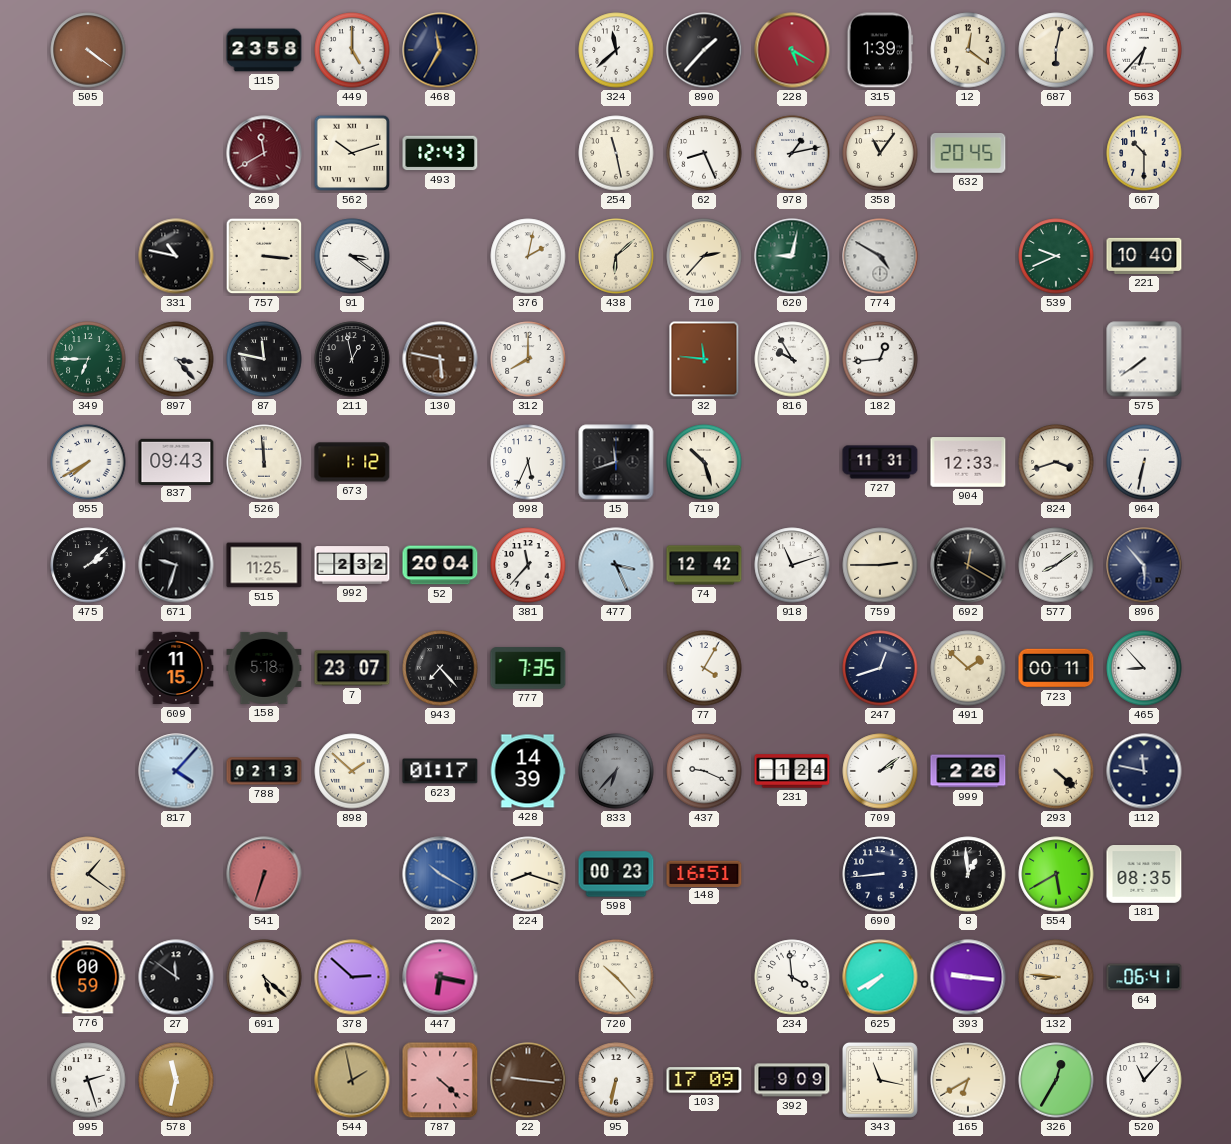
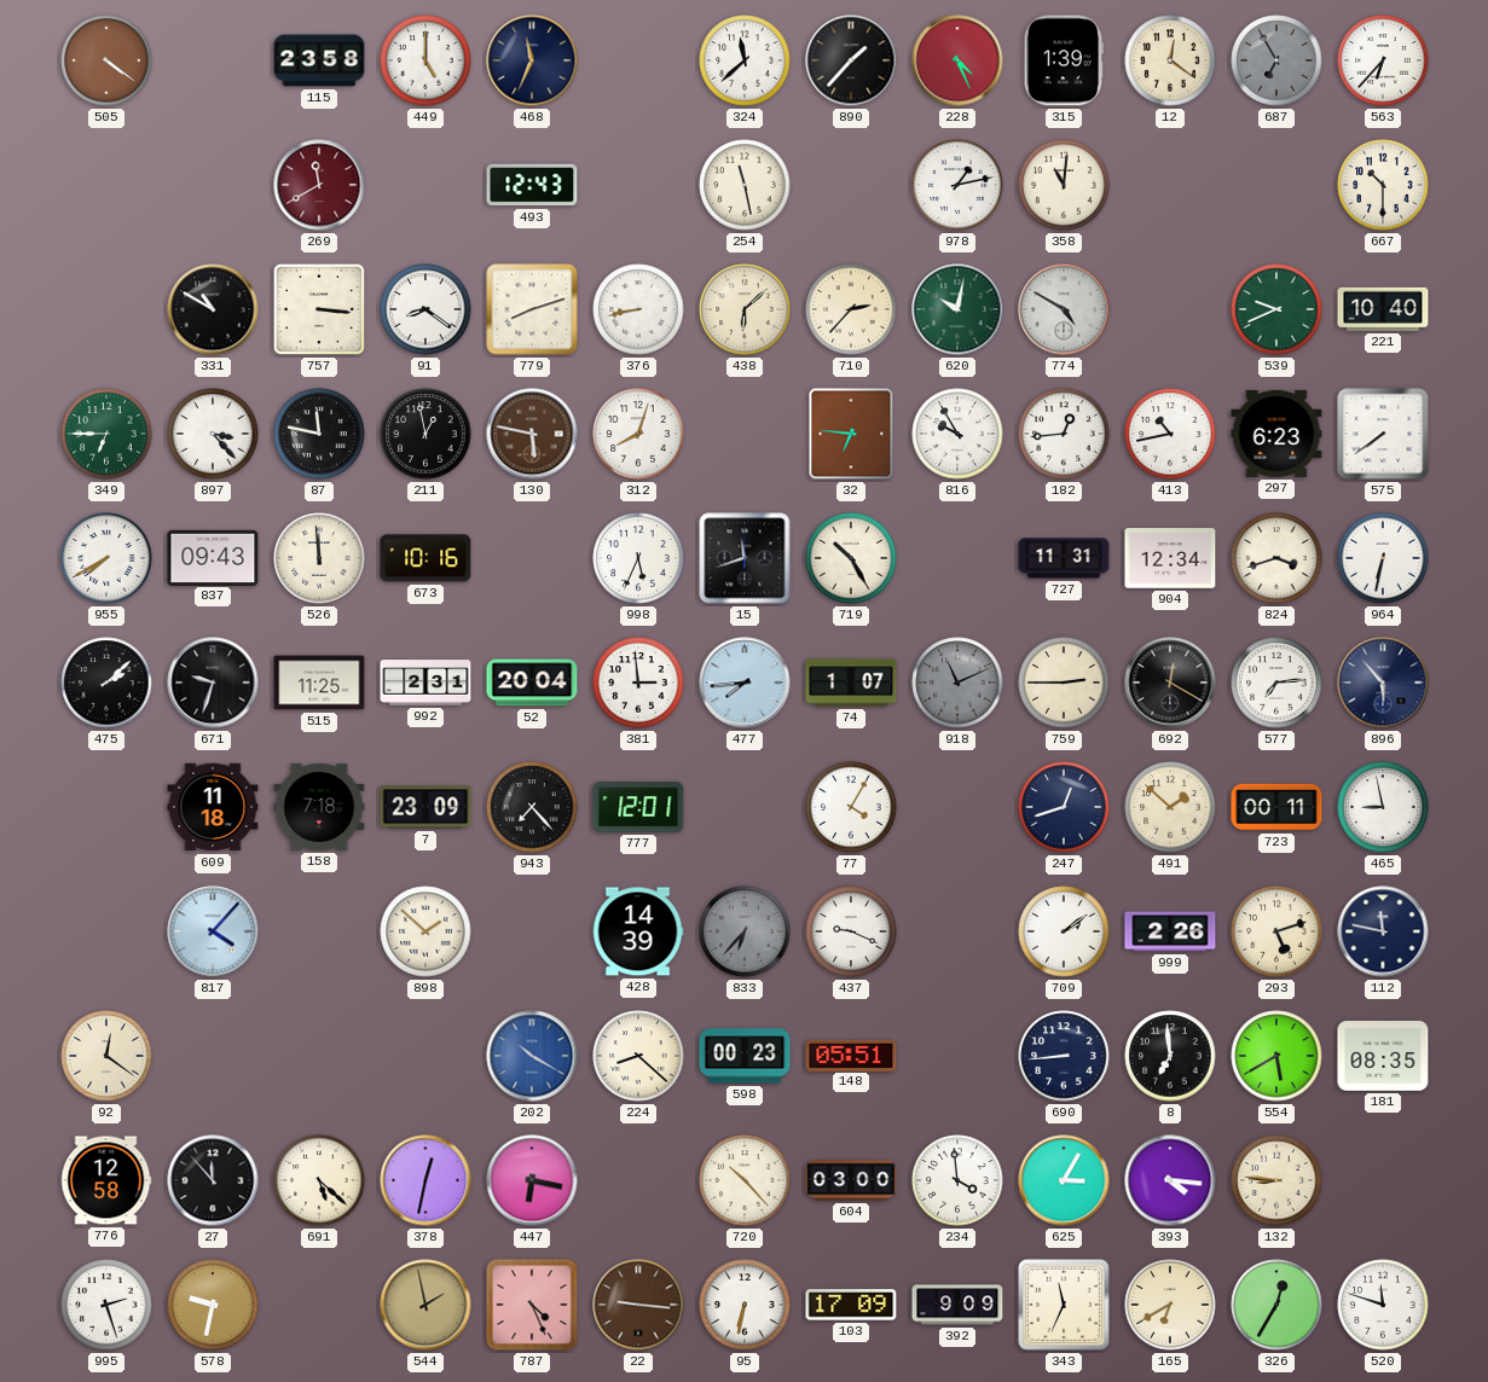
468: 11:35 -> 11:34
228: 5:20 -> 4:26
687: 6:02 -> 6:55
687 dial: cream -> grey
562: 10:12 -> none
62: 8:26 -> none
358: 11:06 -> 11:01
632: 20:45 -> none
331: 10:47 -> 10:50
91: 3:21 -> 8:21
779: none -> 8:12
376: 2:02 -> 8:43
620: 9:02 -> 10:02
312: 8:00 -> 8:03
32: 11:46 -> 6:46
413: none -> 10:43
297: none -> 6:23
673: 1:12 -> 10:16
719: 10:27 -> 10:25
904: 12:33 -> 12:34
992: 2:32 -> 2:31
381: 11:37 -> 2:59
477: 3:26 -> 7:44
74: 12:42 -> 1:07
918: 11:12 -> 11:11
918 dial: white -> grey
577: 8:09 -> 7:14
609: 11:15 -> 11:18
158: 5:18 -> 7:18
7: 23:07 -> 23:09
777: 7:35 -> 12:01
465: 8:53 -> 8:58
788: 02:13 -> none
623: 01:17 -> none
231: 1:24 -> none
293: 4:22 -> 5:12
92: 1:21 -> 12:21
541: 6:33 -> none
224: 8:18 -> 8:22
148: 16:51 -> 05:51
8: 12:59 -> 6:59
776: 00:59 -> 12:58
27: 11:51 -> 11:53
378: 2:52 -> 12:32
604: none -> 03:00
625: 7:40 -> 3:05
393: 9:16 -> 4:16
64: 06:41 -> none
578: 11:32 -> 9:32
787: 4:22 -> 4:26
343: 11:17 -> 11:34
520: 11:07 -> 11:48
